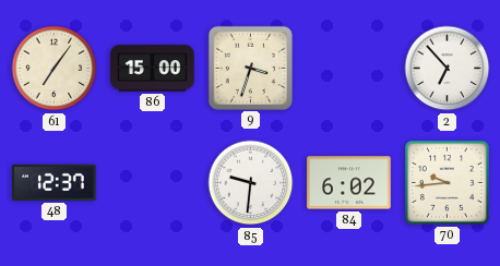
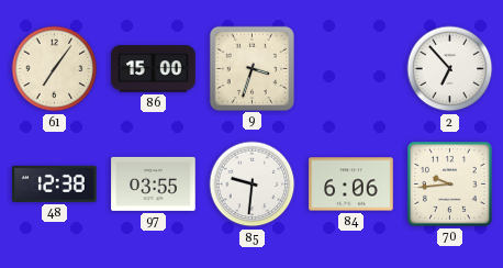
48: 12:37 -> 12:38
97: none -> 03:55
84: 6:02 -> 6:06
